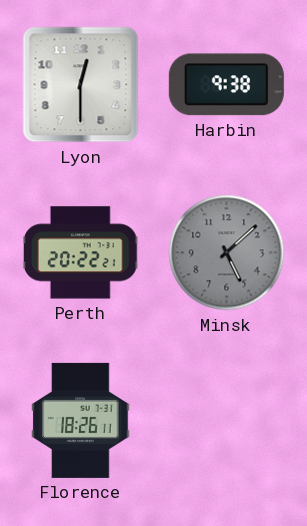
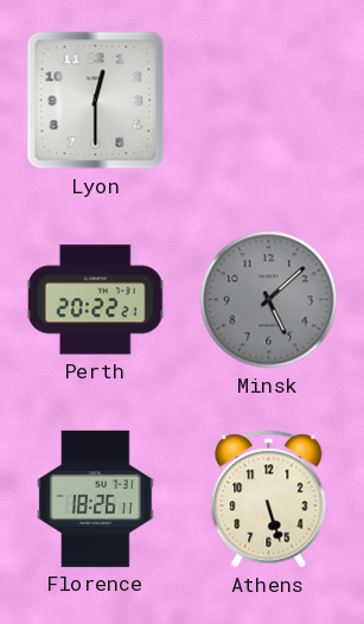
Harbin: 9:38 -> none
Athens: none -> 5:27
